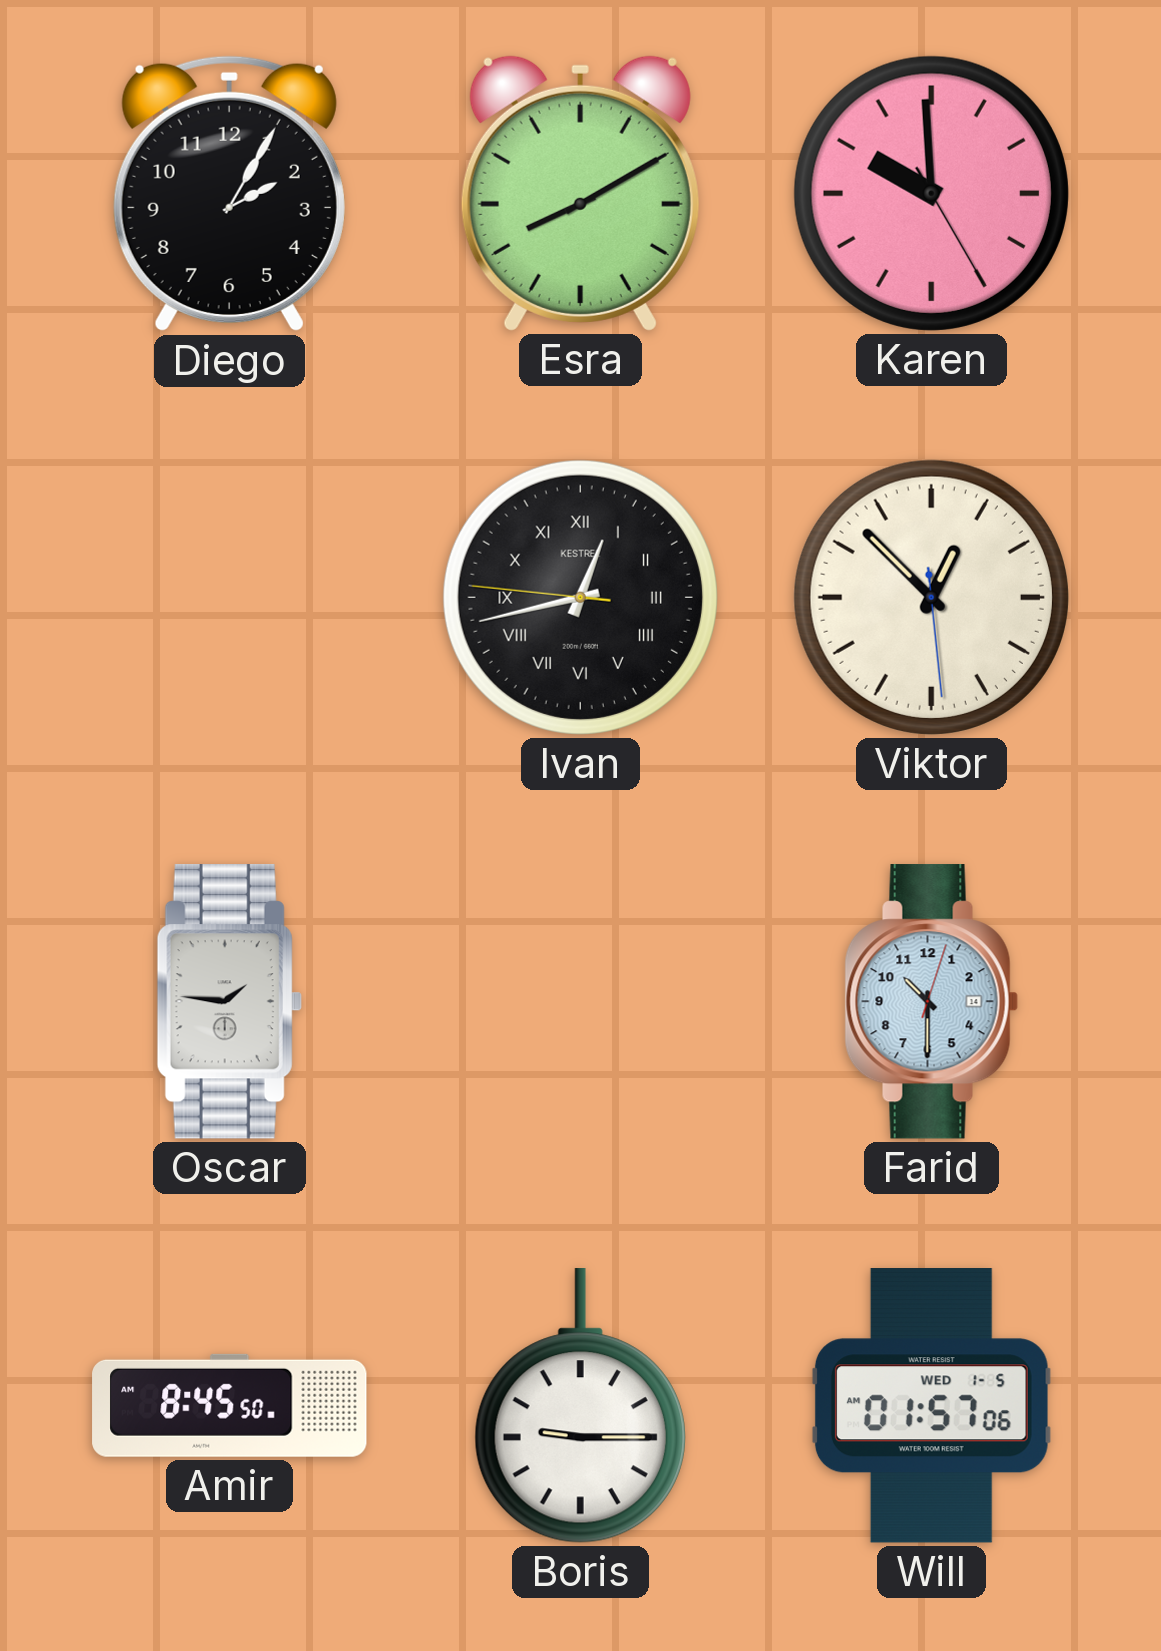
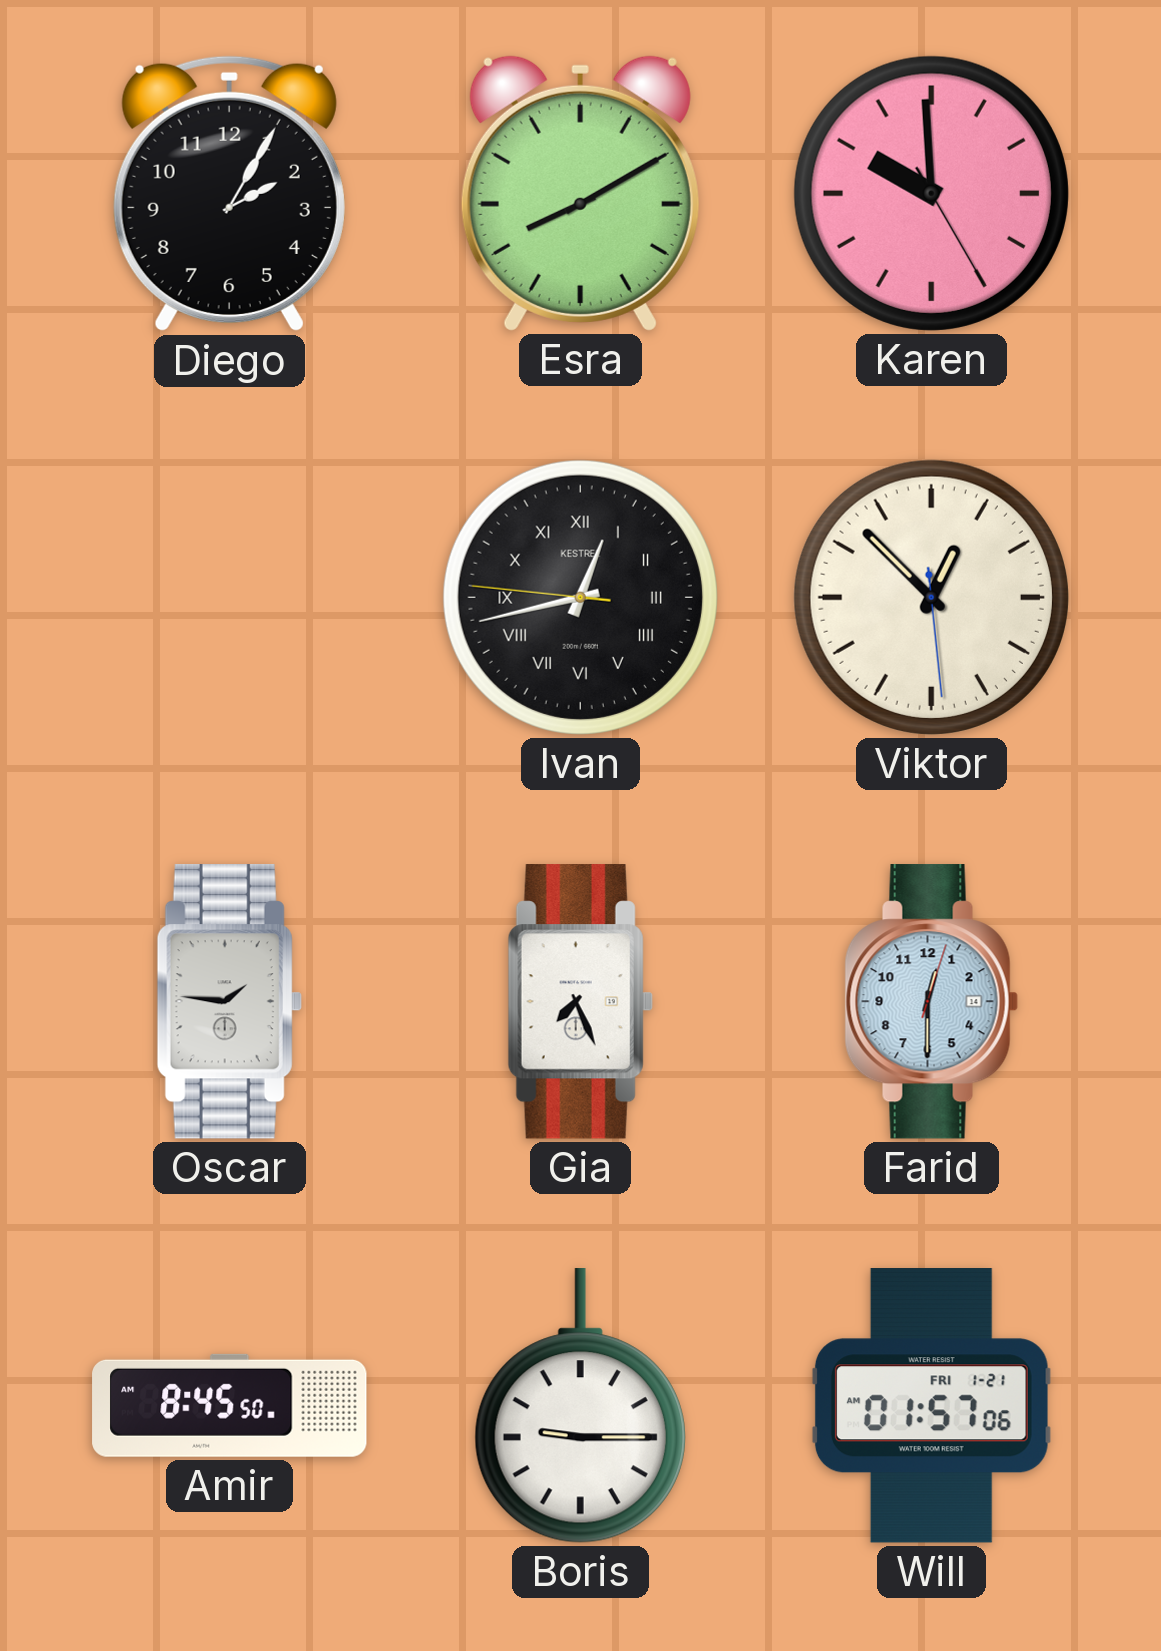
Gia: none -> 7:26
Farid: 10:30 -> 12:30
Will date: WED 1-5 -> FRI 1-21
